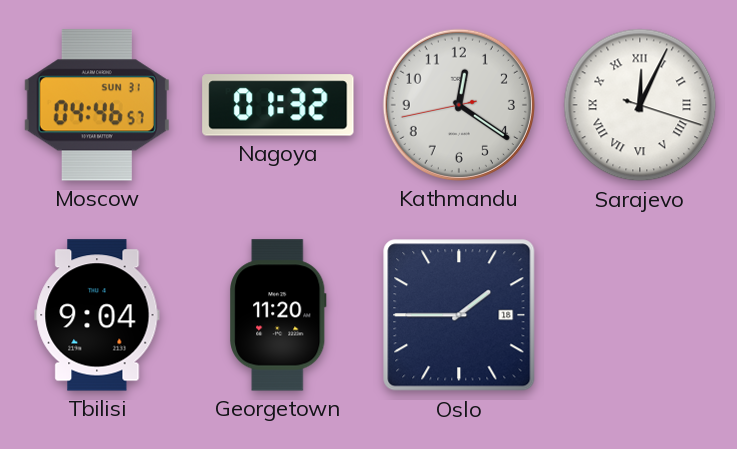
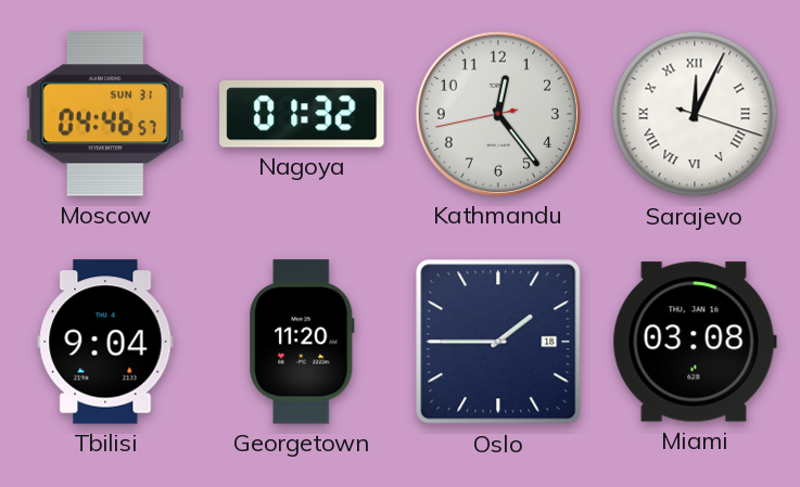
Kathmandu: 12:20 -> 12:23
Miami: none -> 03:08
